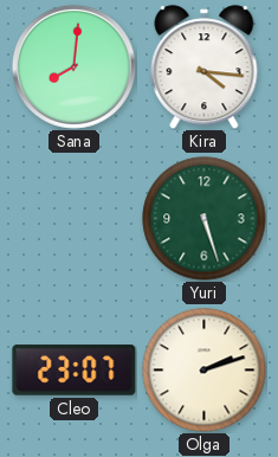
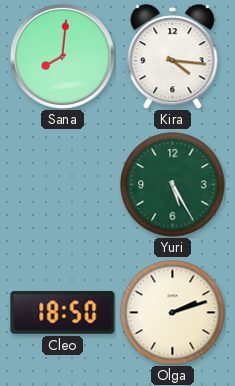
Yuri: 5:27 -> 5:25
Cleo: 23:07 -> 18:50
